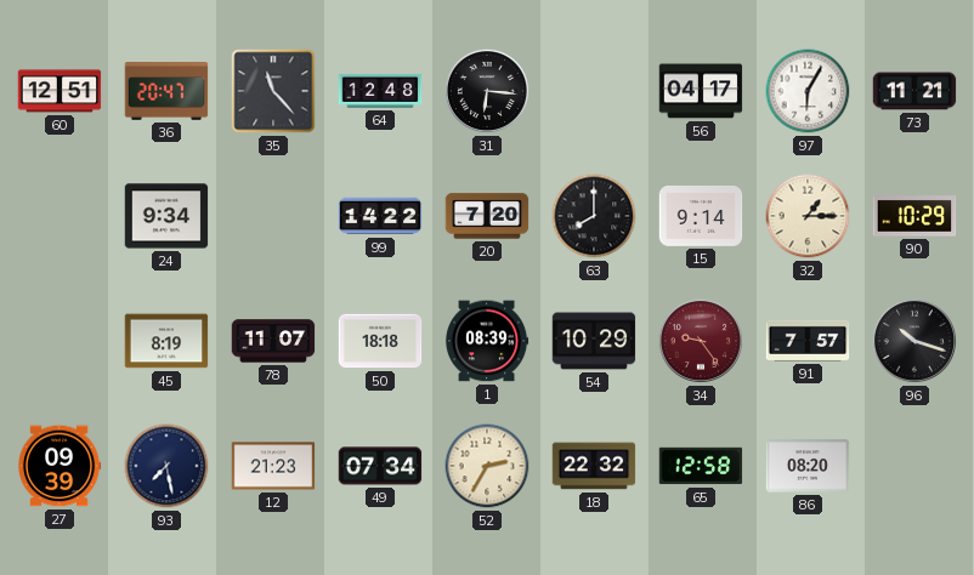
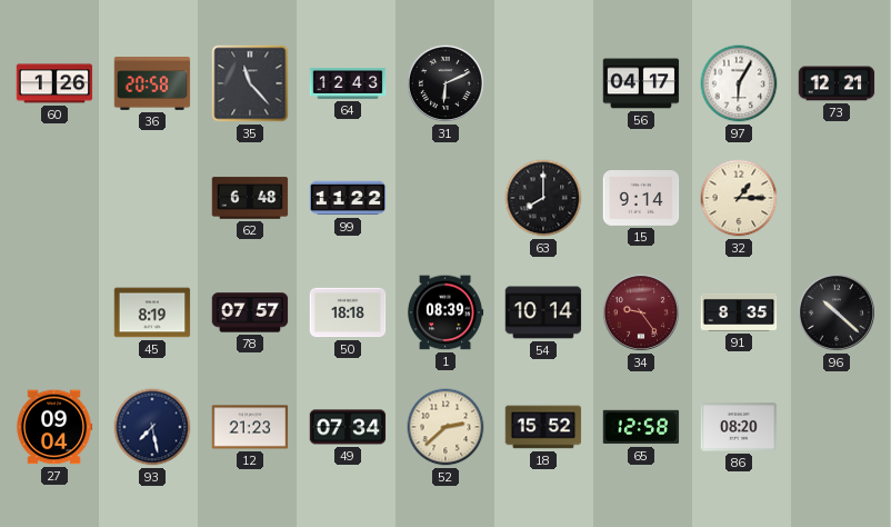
60: 12:51 -> 1:26
36: 20:47 -> 20:58
64: 12:48 -> 12:43
31: 6:16 -> 6:11
73: 11:21 -> 12:21
24: 9:34 -> none
62: none -> 6:48
99: 14:22 -> 11:22
20: 7:20 -> none
90: 10:29 -> none
78: 11:07 -> 07:57
54: 10:29 -> 10:14
91: 7:57 -> 8:35
96: 10:18 -> 10:22
27: 09:39 -> 09:04
52: 2:35 -> 2:38
18: 22:32 -> 15:52
